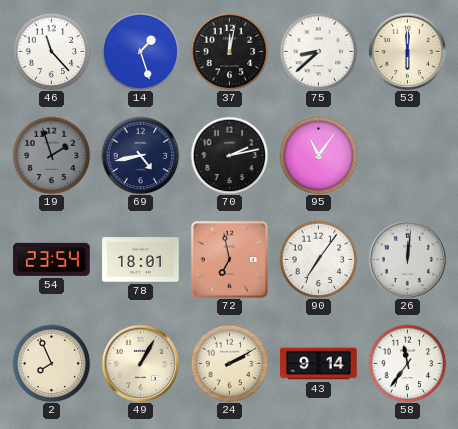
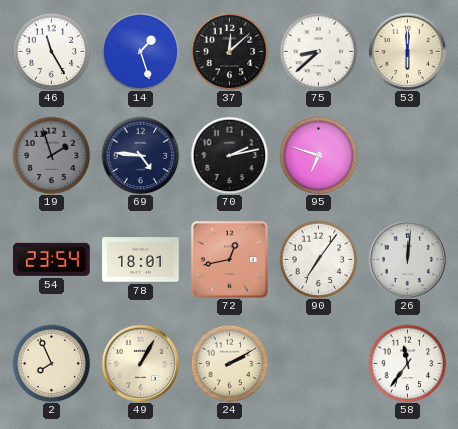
46: 11:23 -> 11:25
37: 12:02 -> 12:08
69: 4:43 -> 4:46
95: 11:06 -> 6:48
72: 6:58 -> 12:43
43: 9:14 -> none
